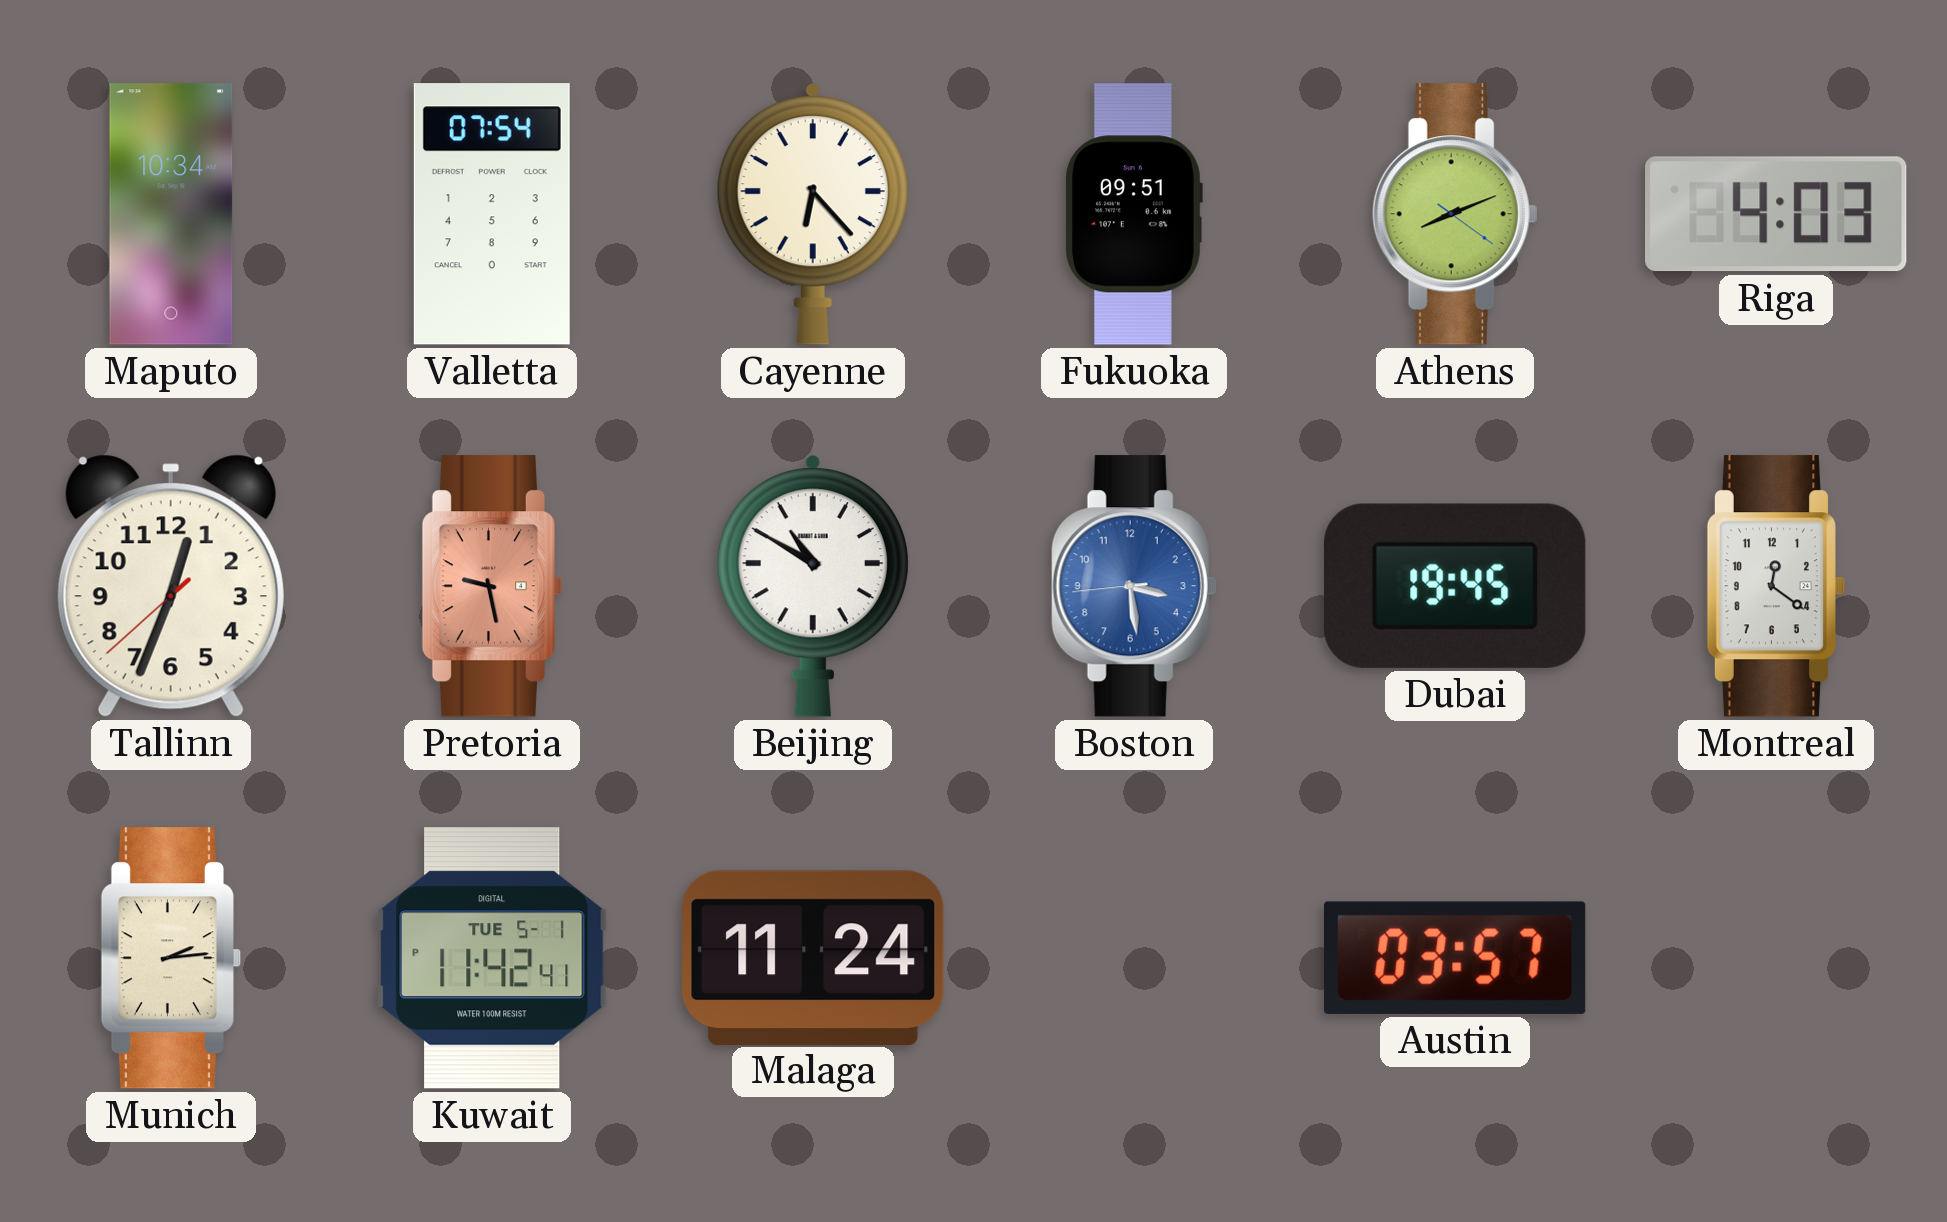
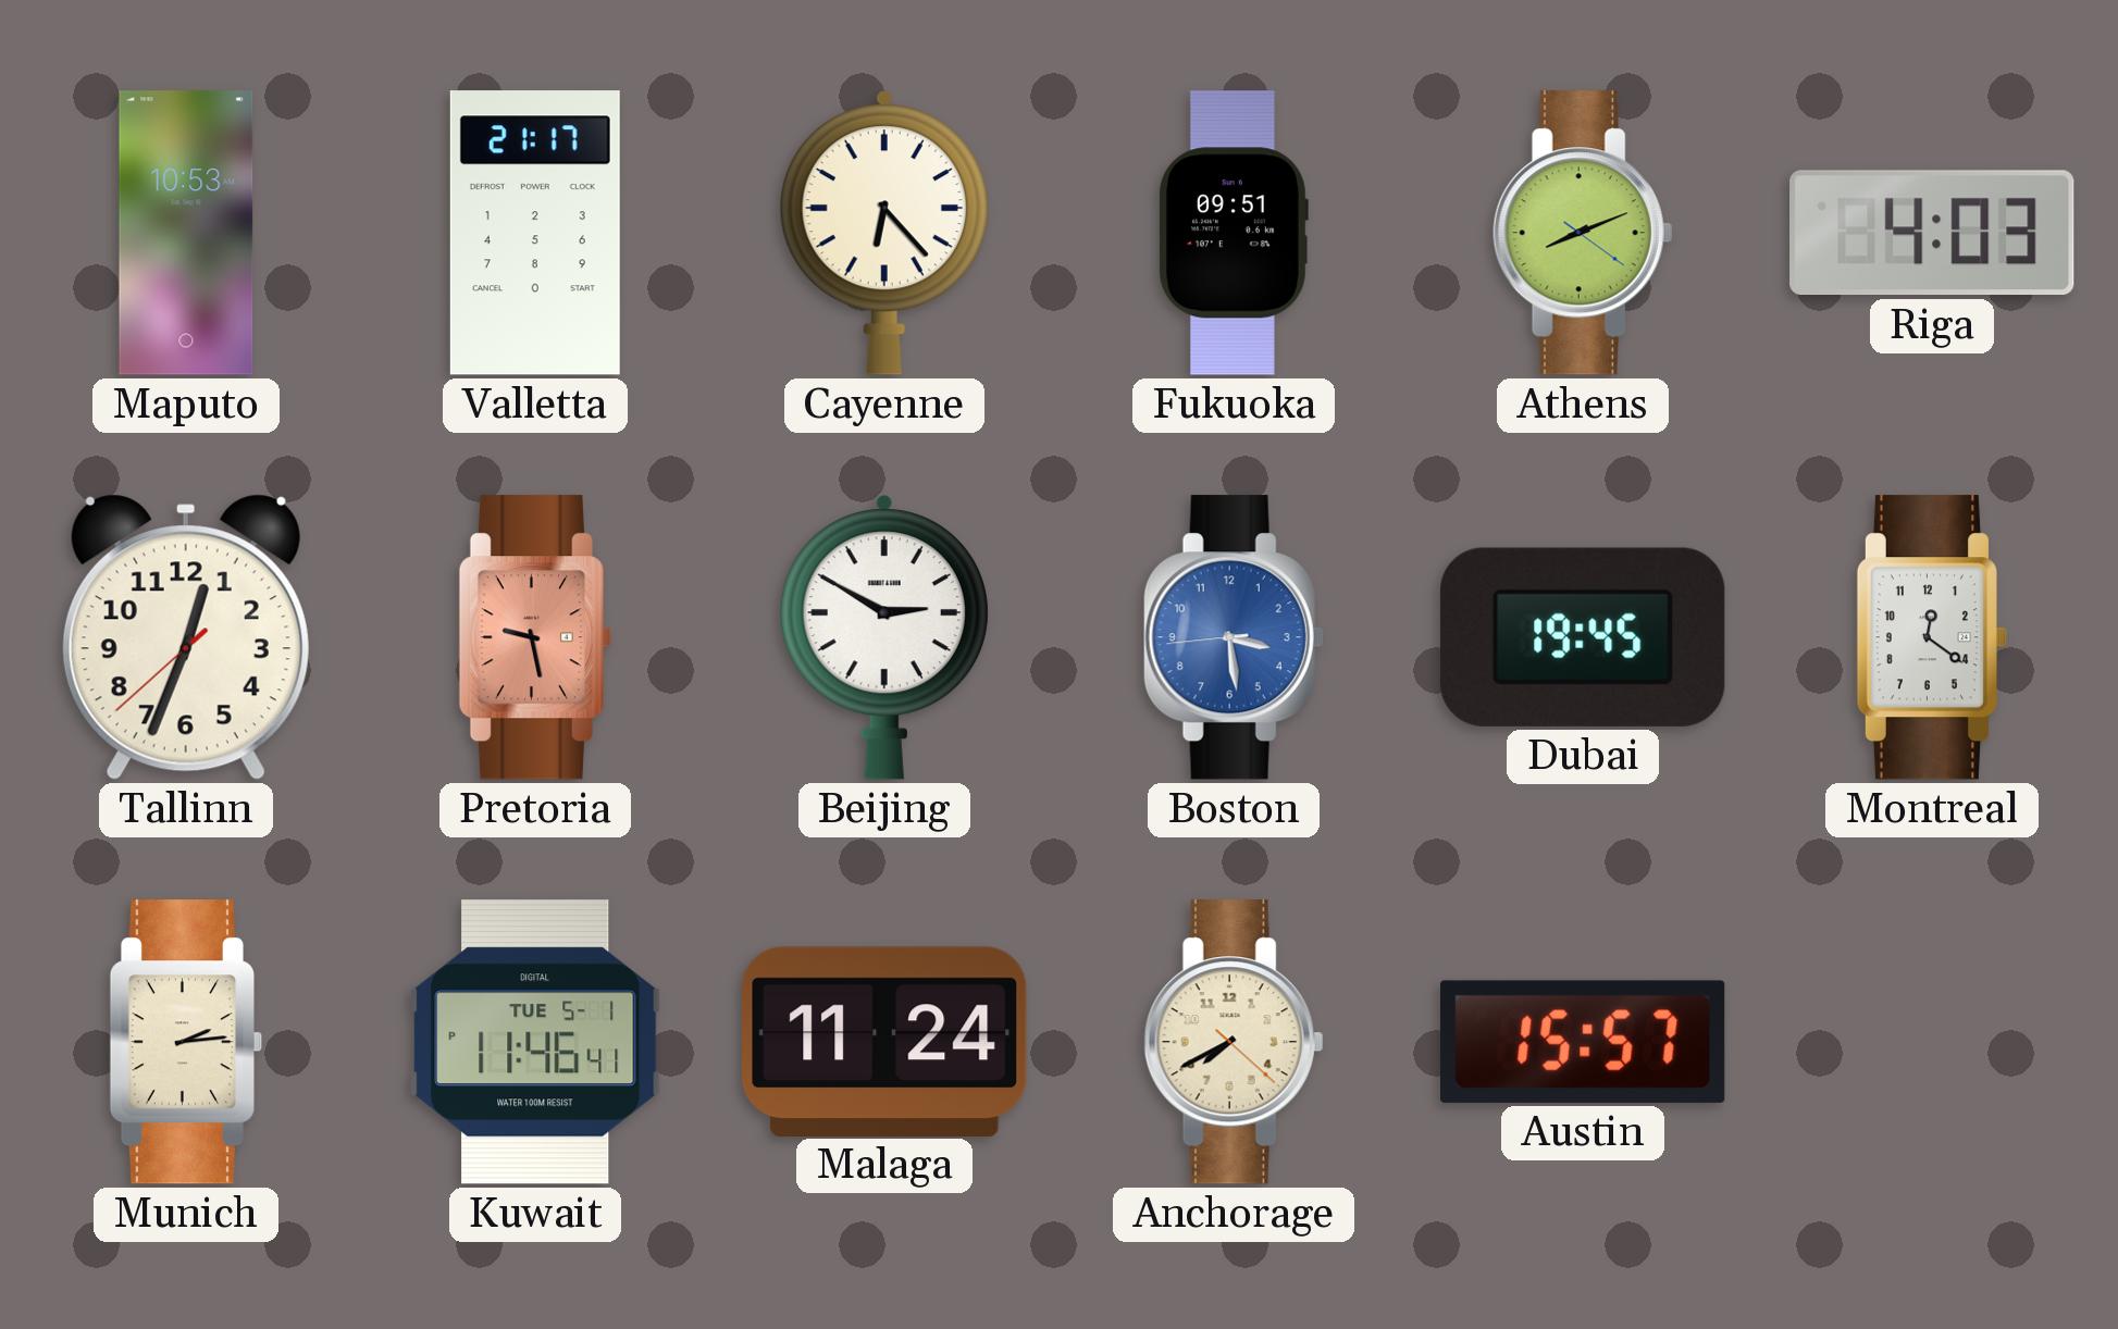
Maputo: 10:34 -> 10:53
Valletta: 07:54 -> 21:17
Beijing: 10:50 -> 2:50
Kuwait: 11:42 -> 11:46
Anchorage: none -> 7:40
Austin: 03:57 -> 15:57
